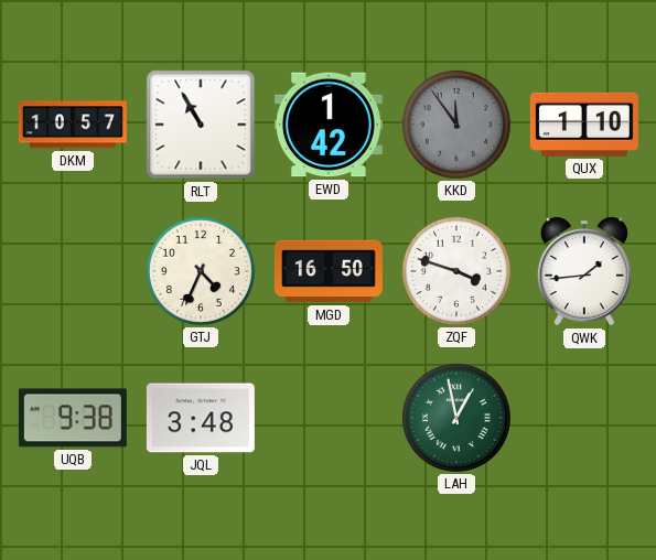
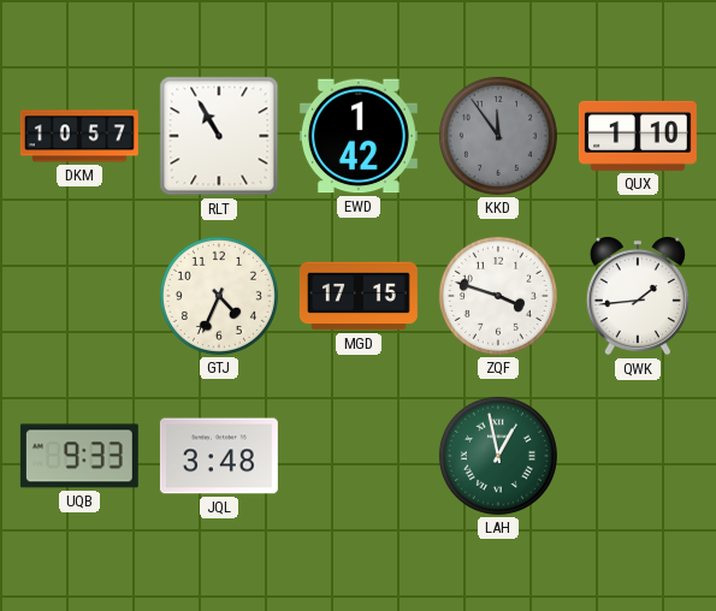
MGD: 16:50 -> 17:15
UQB: 9:38 -> 9:33
